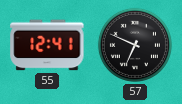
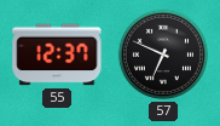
55: 12:41 -> 12:37
